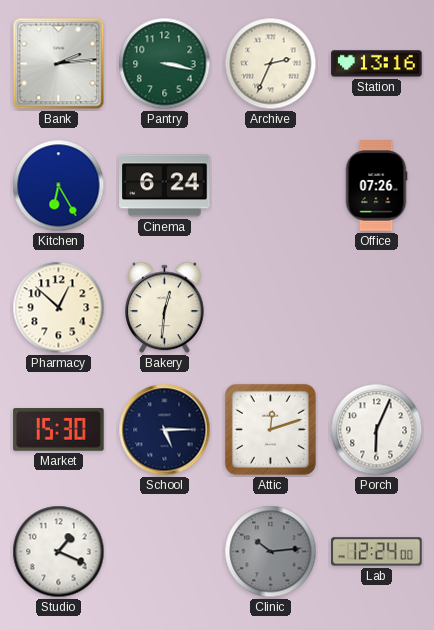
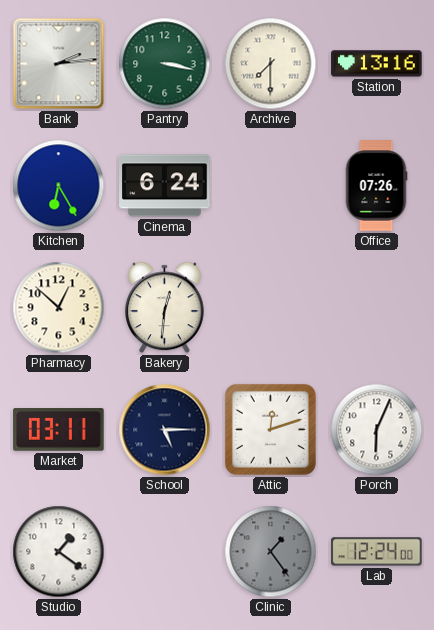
Archive: 2:34 -> 7:30
Market: 15:30 -> 03:11
Studio: 1:19 -> 1:21
Clinic: 10:14 -> 1:24
